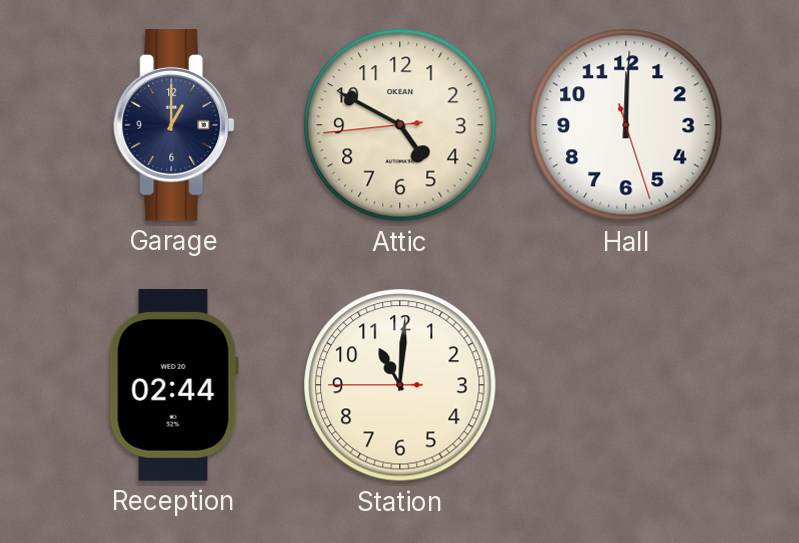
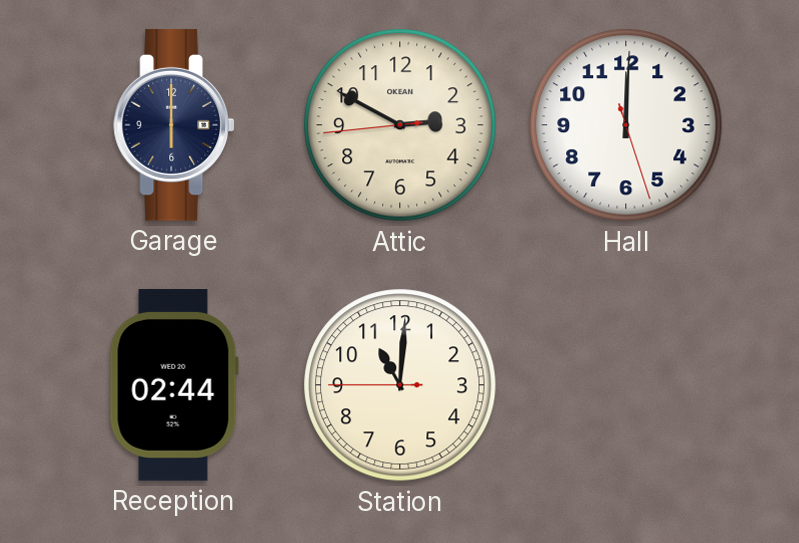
Garage: 1:00 -> 6:00
Attic: 4:49 -> 2:49
